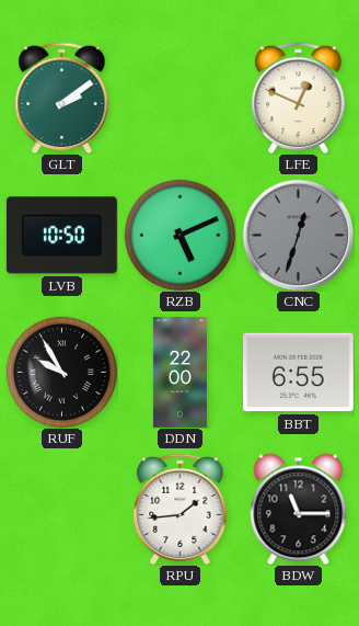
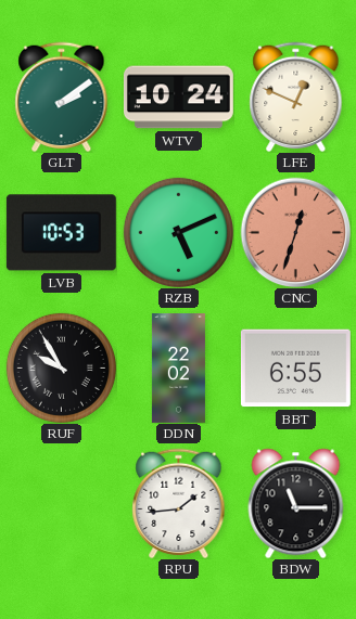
WTV: none -> 10:24
LVB: 10:50 -> 10:53
CNC dial: grey -> salmon
DDN: 22:00 -> 22:02
